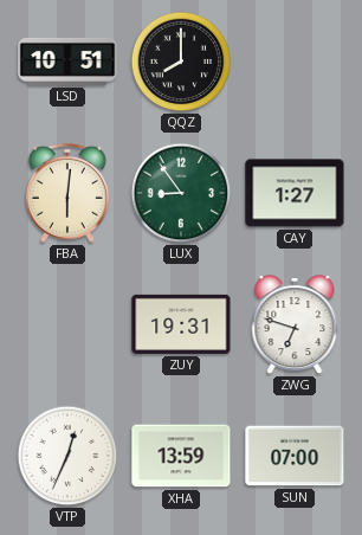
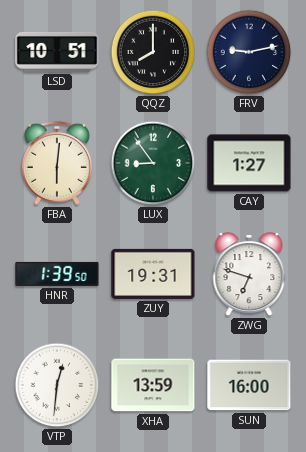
FRV: none -> 9:13
HNR: none -> 1:39
VTP: 12:34 -> 12:31
SUN: 07:00 -> 16:00
